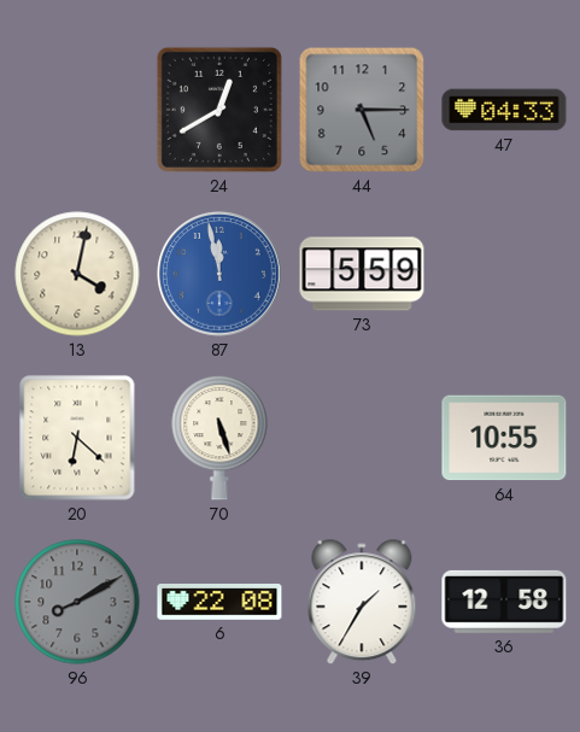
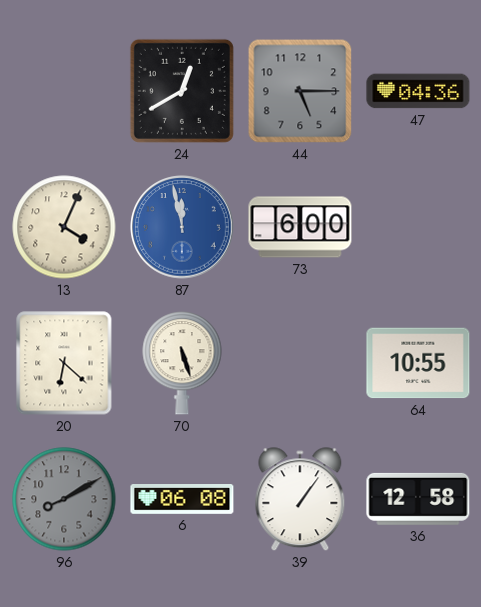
47: 04:33 -> 04:36
13: 4:02 -> 4:04
73: 5:59 -> 6:00
6: 22:08 -> 06:08
39: 1:35 -> 1:06
